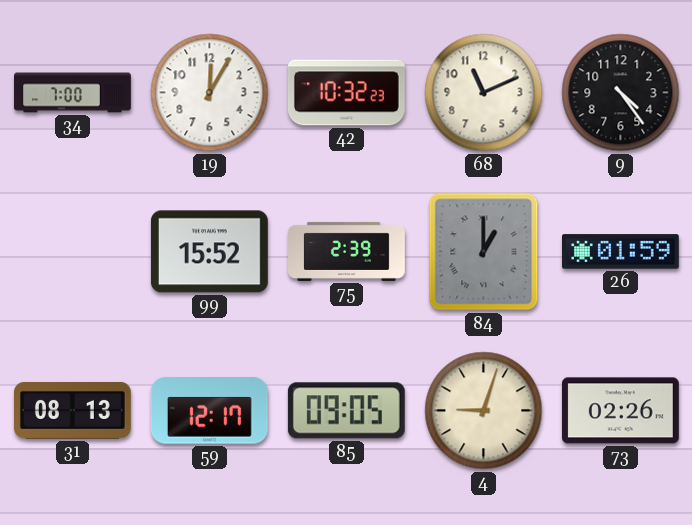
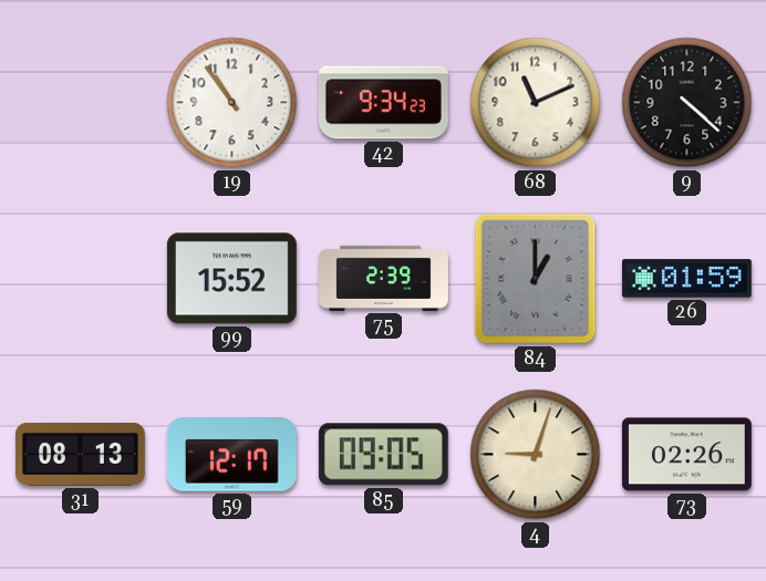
34: 7:00 -> none
19: 12:05 -> 10:54
42: 10:32 -> 9:34
9: 4:24 -> 4:22
